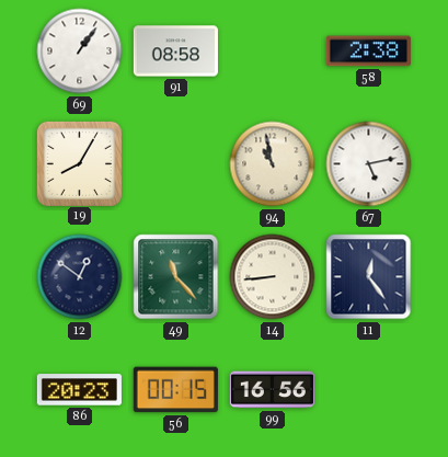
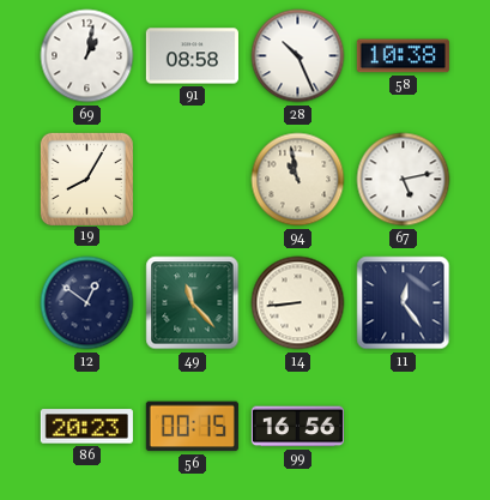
69: 1:06 -> 1:02
28: none -> 10:26
58: 2:38 -> 10:38
